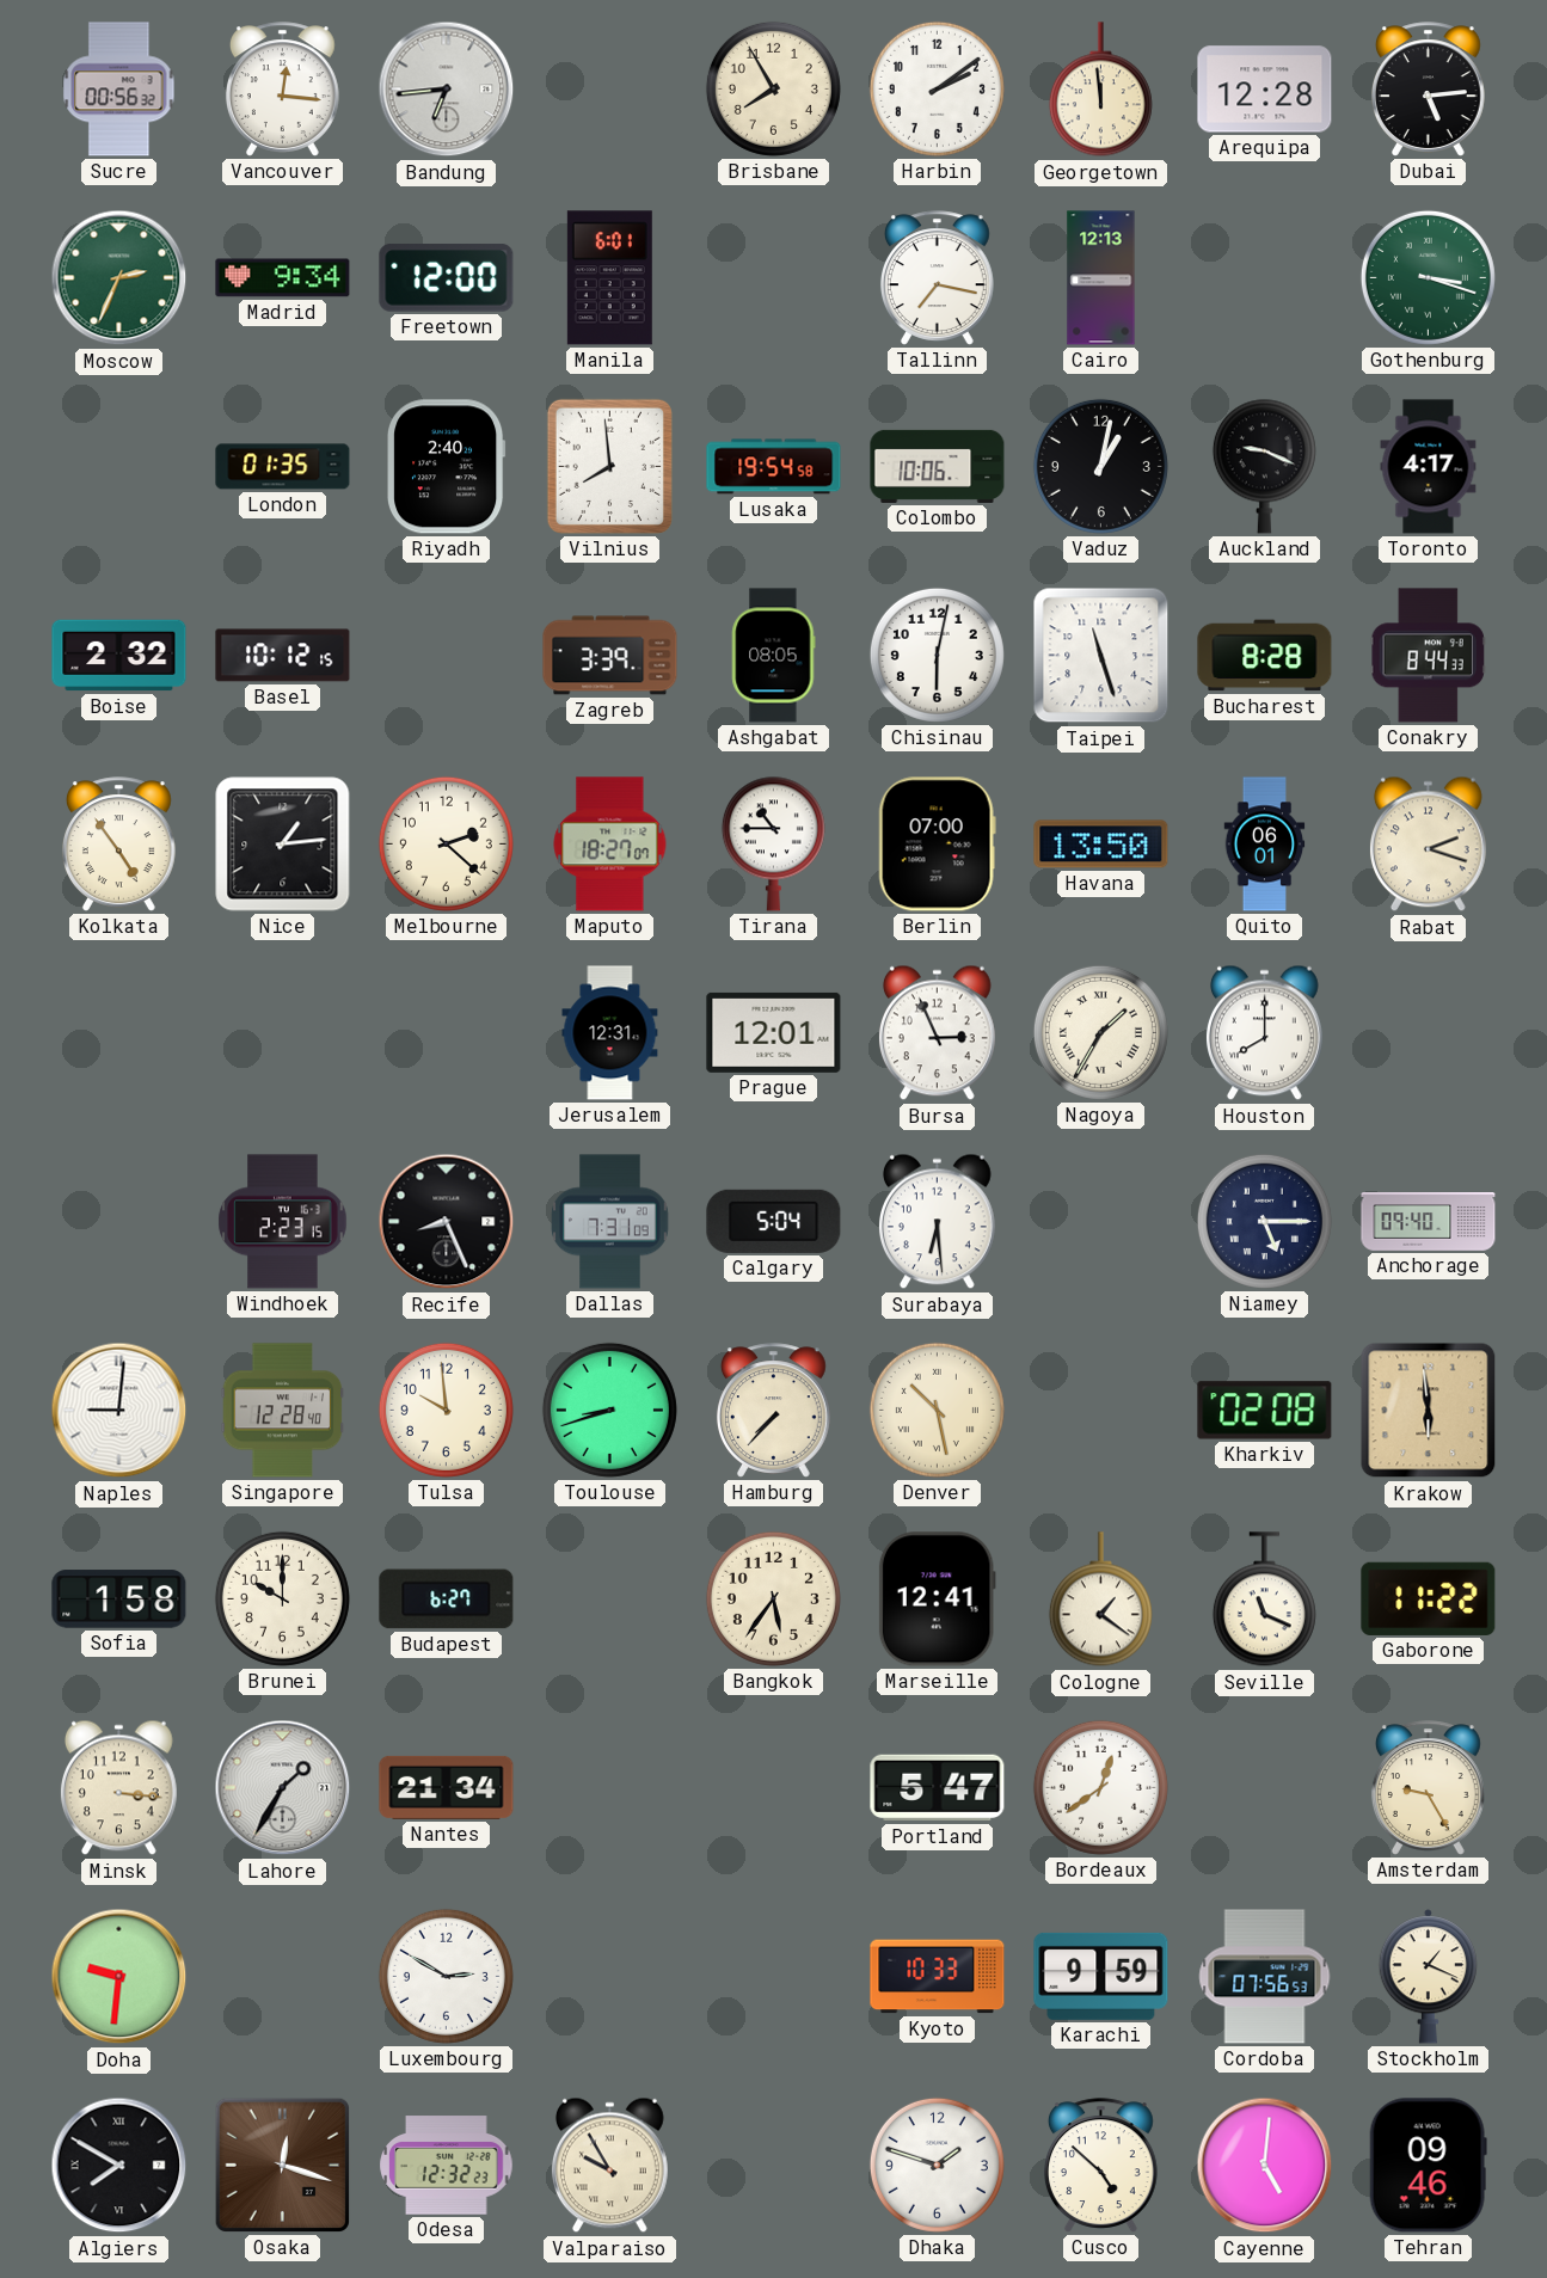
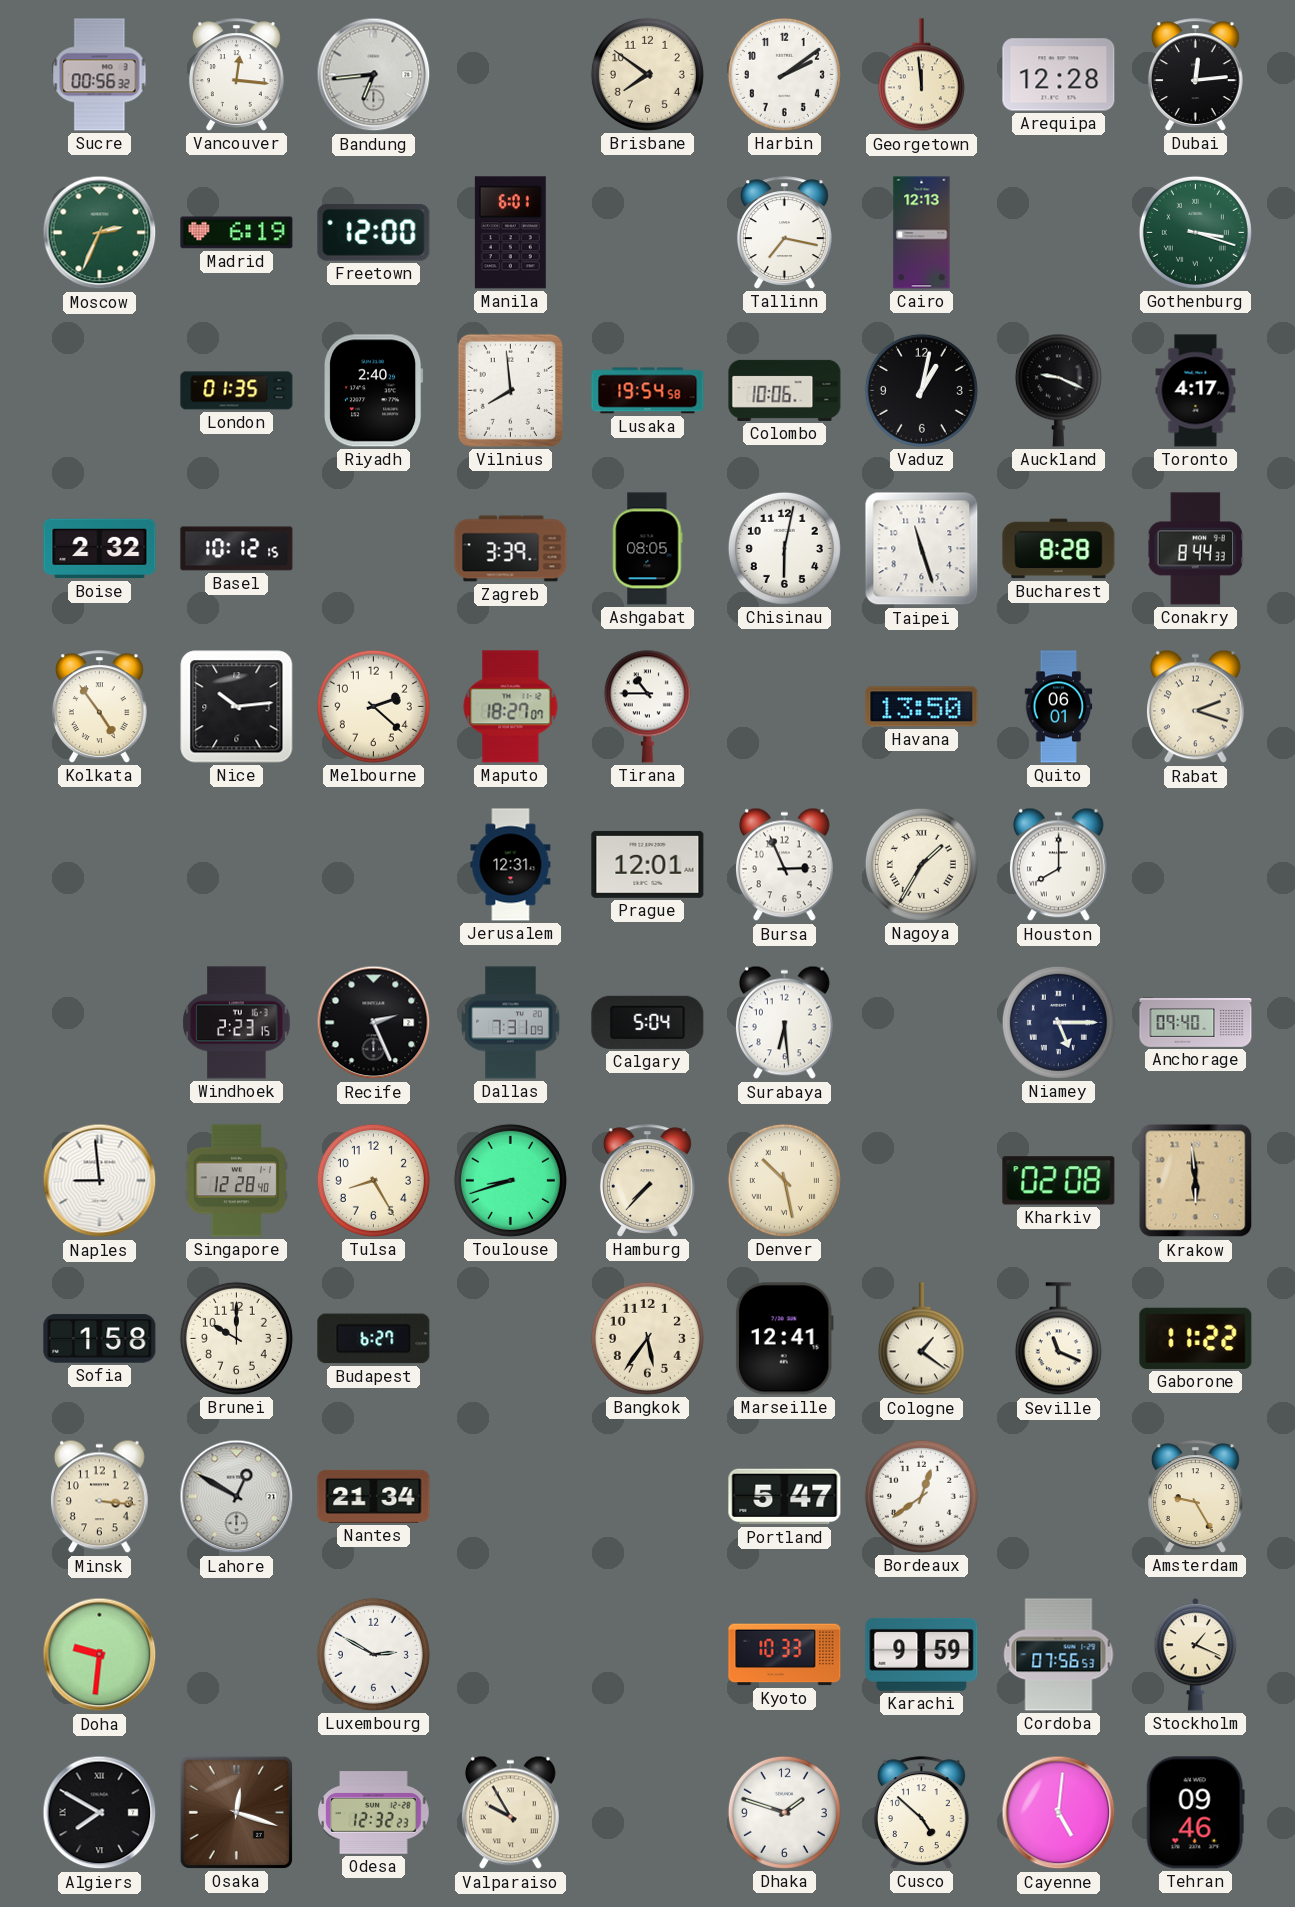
Brisbane: 7:55 -> 7:51
Dubai: 5:14 -> 12:14
Madrid: 9:34 -> 6:19
Nice: 1:14 -> 10:14
Berlin: 07:00 -> none
Recife: 8:26 -> 2:26
Naples: 9:01 -> 8:59
Tulsa: 9:59 -> 8:25
Lahore: 1:35 -> 12:50
